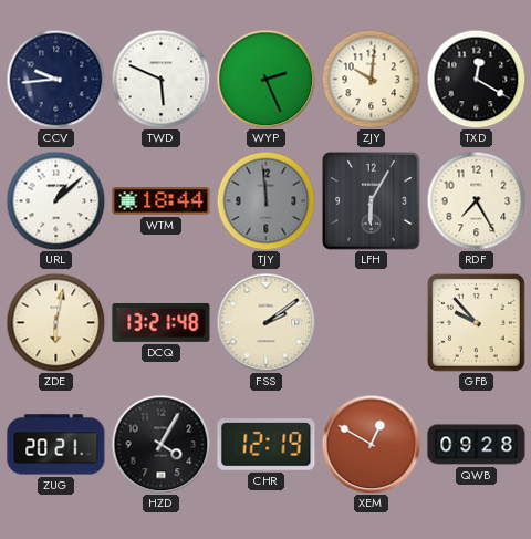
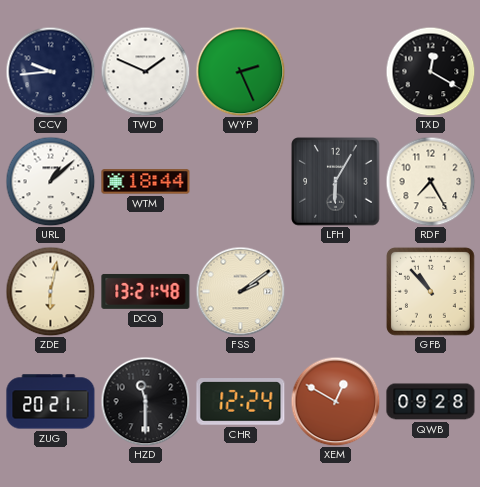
TWD: 5:49 -> 1:49
ZJY: 10:01 -> none
TJY: 11:59 -> none
GFB: 9:53 -> 10:53
HZD: 4:05 -> 11:30
CHR: 12:19 -> 12:24
